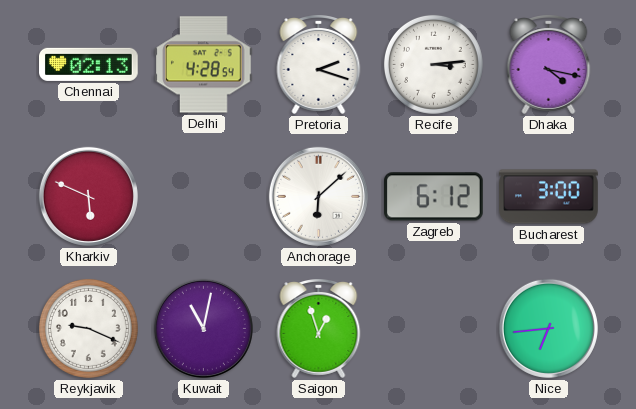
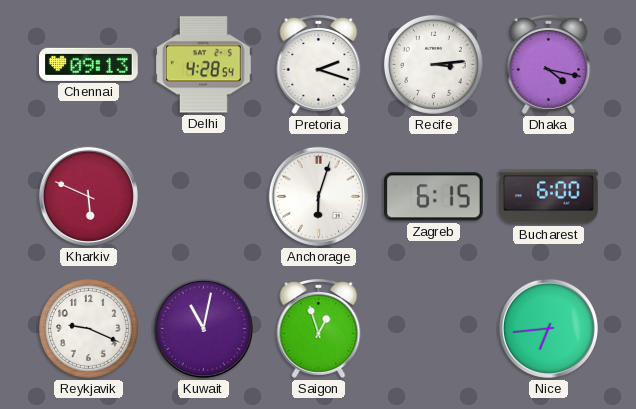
Chennai: 02:13 -> 09:13
Anchorage: 6:08 -> 6:03
Zagreb: 6:12 -> 6:15
Bucharest: 3:00 -> 6:00
